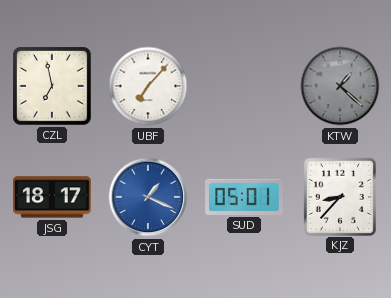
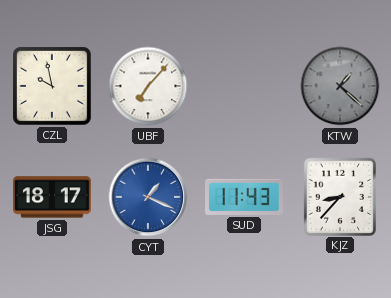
CZL: 6:58 -> 9:58
SUD: 05:01 -> 11:43
